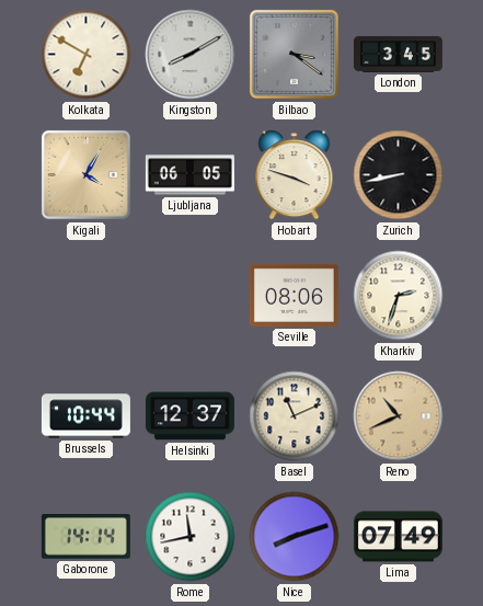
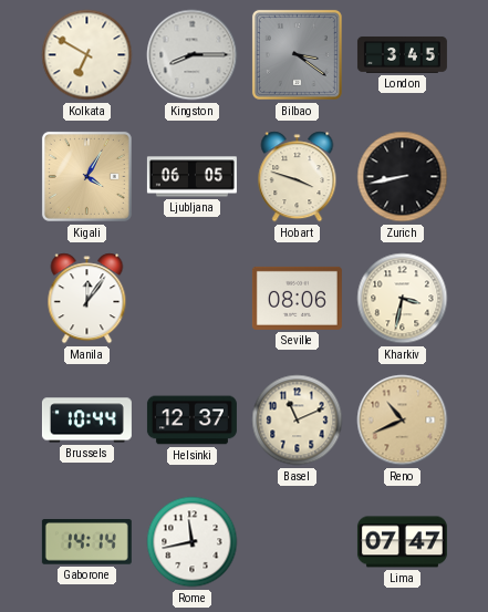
Kingston: 8:10 -> 8:15
Manila: none -> 12:06
Kharkiv: 2:33 -> 3:32
Nice: 8:12 -> none
Lima: 07:49 -> 07:47
